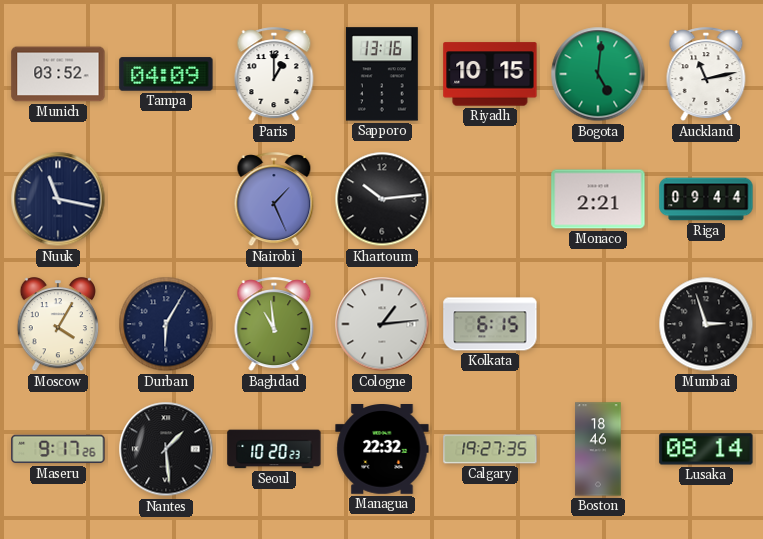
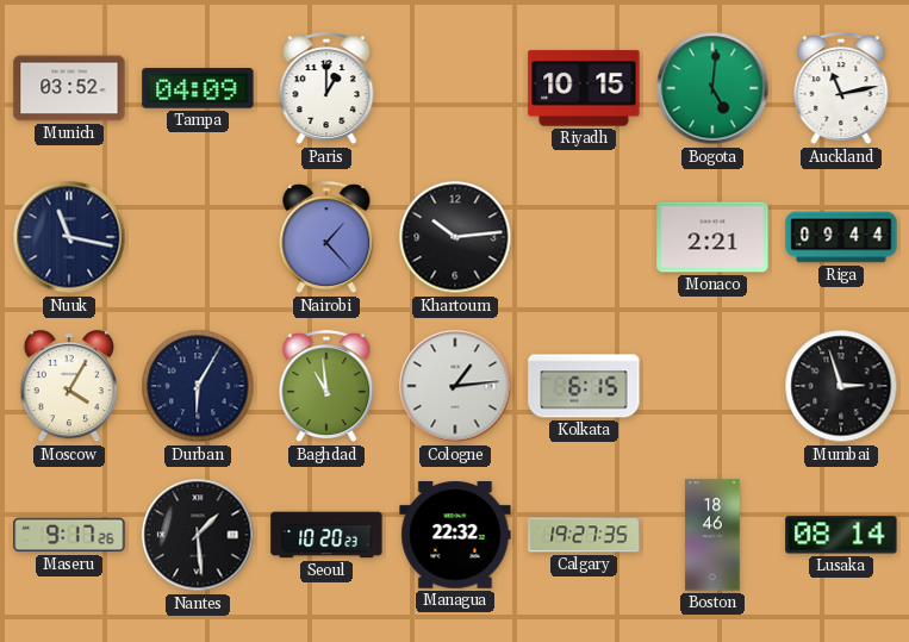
Sapporo: 13:16 -> none
Nairobi: 1:26 -> 1:23
